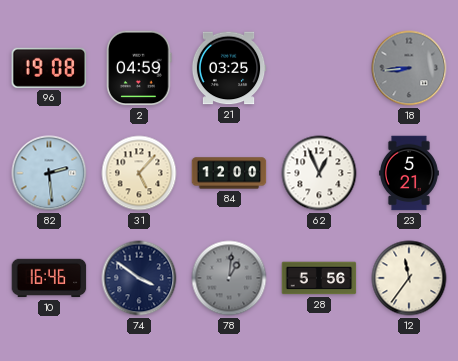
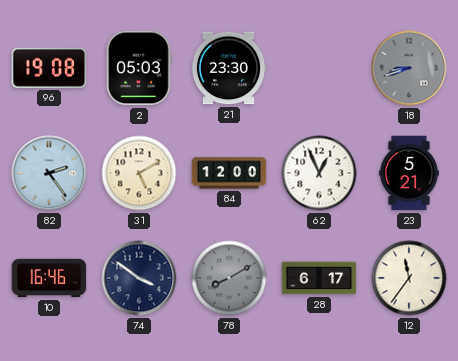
2: 04:59 -> 05:03
21: 03:25 -> 23:30
18: 8:44 -> 8:42
82: 2:29 -> 2:24
31: 5:07 -> 5:10
78: 1:01 -> 8:10
28: 5:56 -> 6:17
